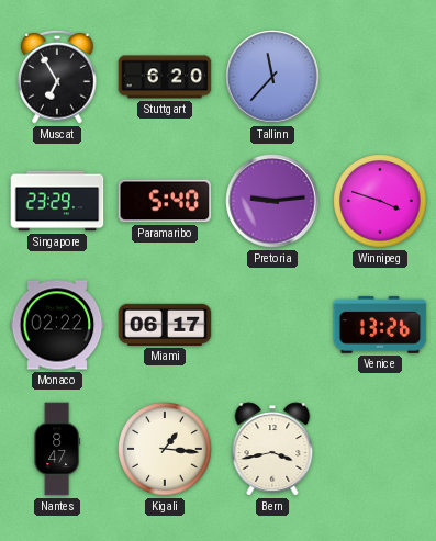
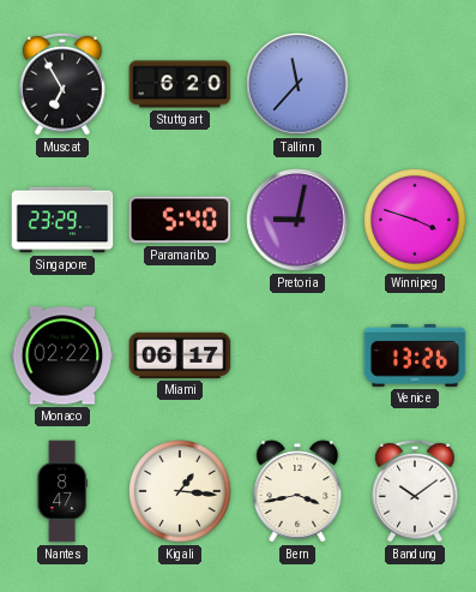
Pretoria: 9:14 -> 9:02
Bandung: none -> 10:09
